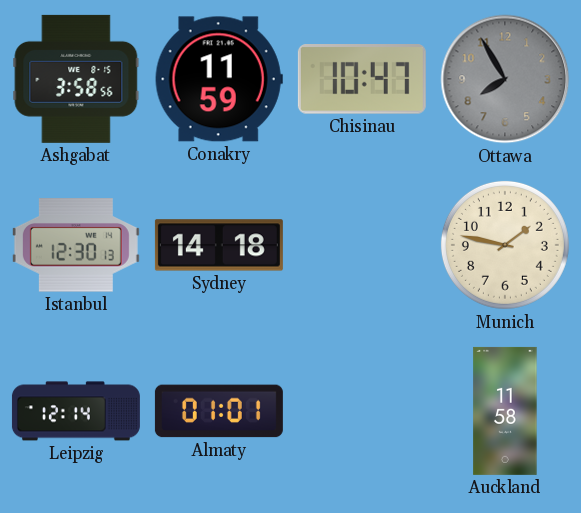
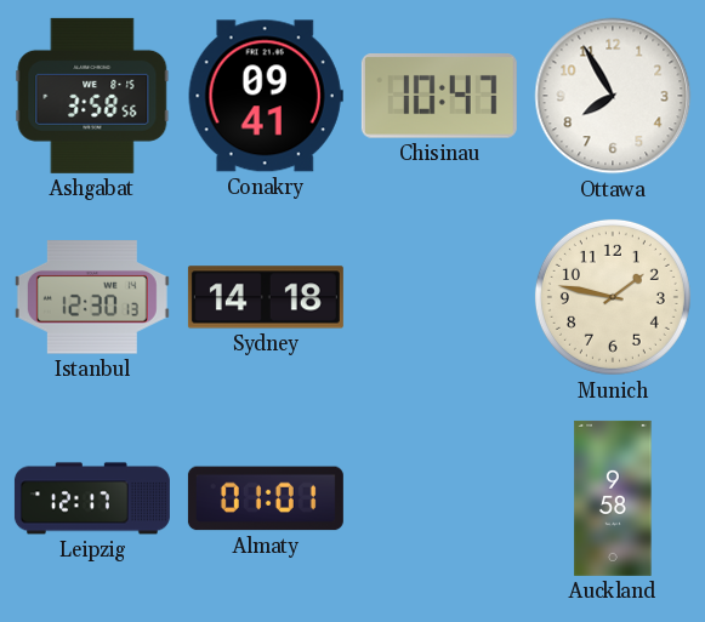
Conakry: 11:59 -> 09:41
Ottawa dial: grey -> white
Leipzig: 12:14 -> 12:17
Auckland: 11:58 -> 9:58
